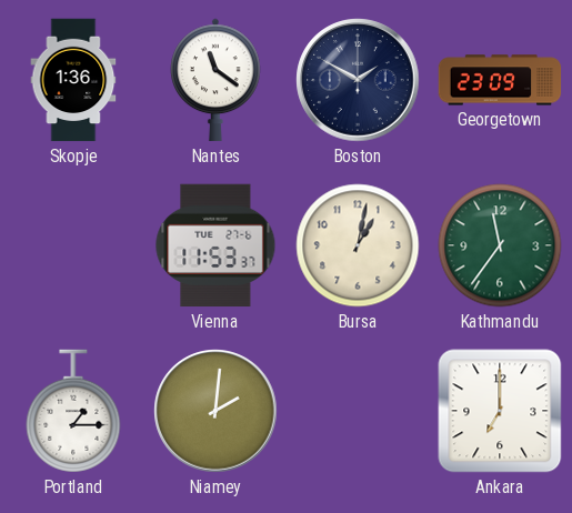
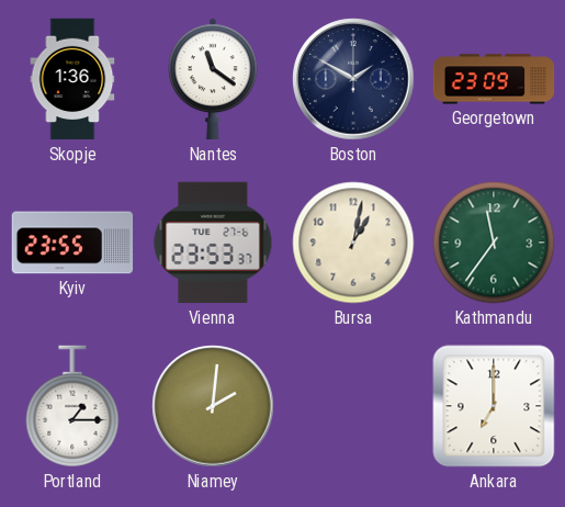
Kyiv: none -> 23:55
Vienna: 11:53 -> 23:53
